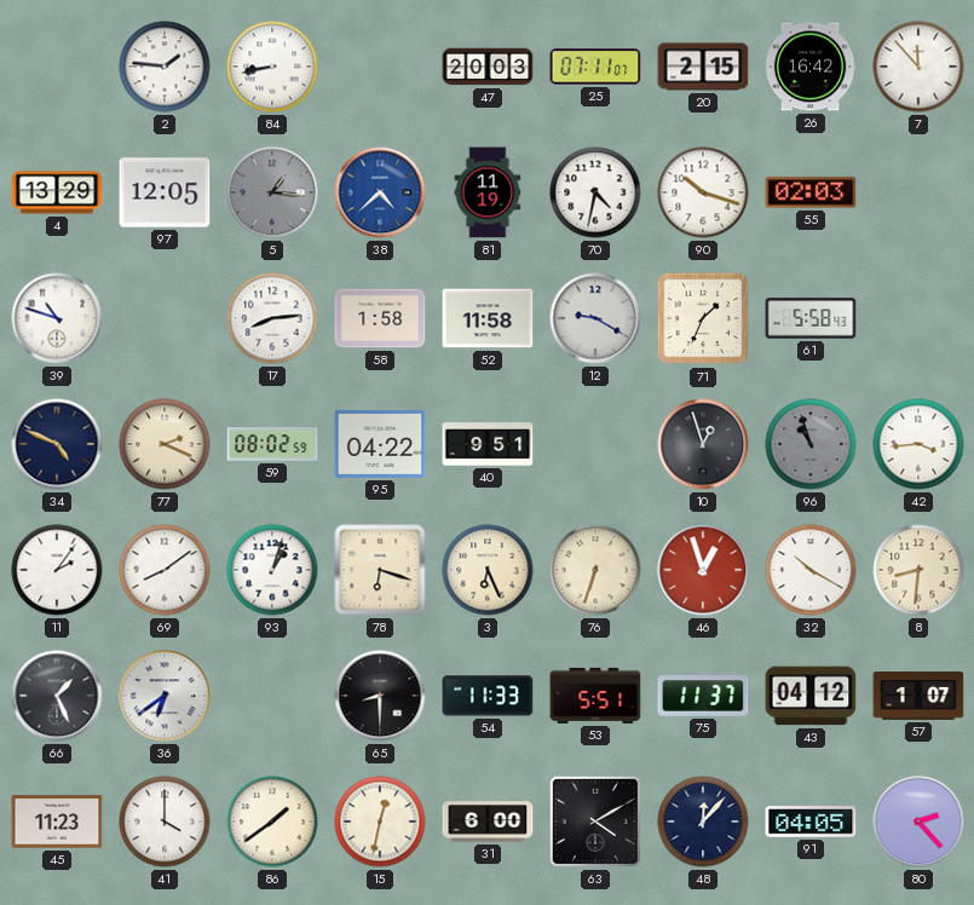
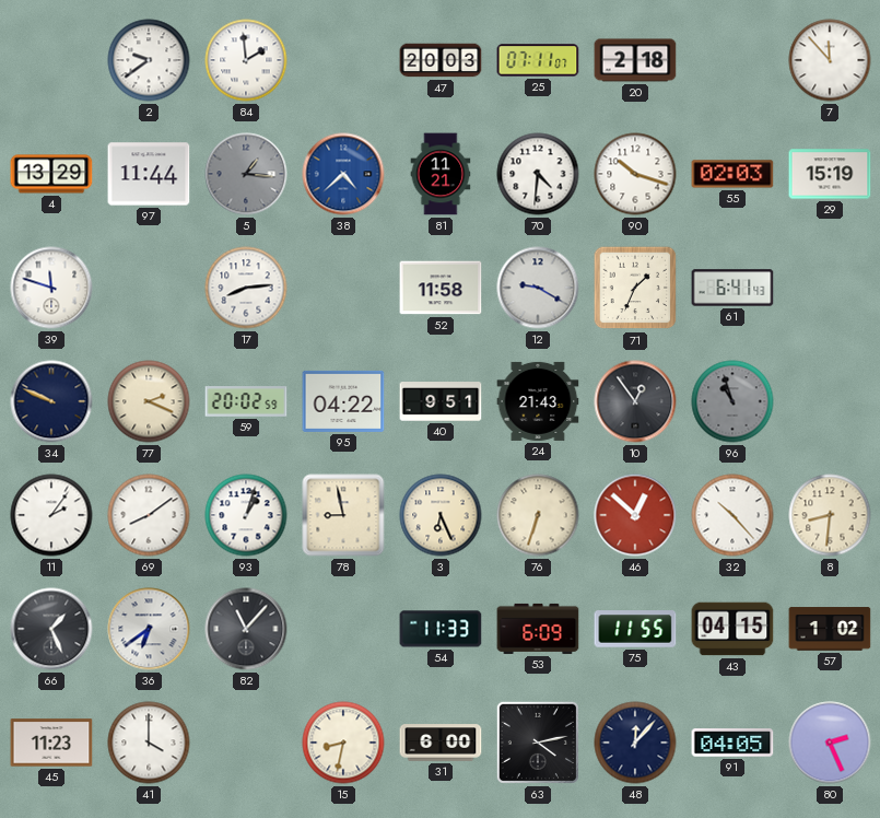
2: 1:46 -> 9:39
84: 8:43 -> 1:59
20: 2:15 -> 2:18
26: 16:42 -> none
97: 12:05 -> 11:44
81: 11:19 -> 11:21
70: 4:32 -> 4:31
29: none -> 15:19
39: 10:48 -> 11:48
58: 1:58 -> none
61: 5:58 -> 6:41
34: 4:49 -> 9:49
59: 08:02 -> 20:02
24: none -> 21:43
10: 12:57 -> 12:54
42: 3:44 -> none
78: 6:18 -> 8:58
46: 12:57 -> 12:52
32: 10:20 -> 10:23
82: none -> 11:07
65: 8:30 -> none
53: 5:51 -> 6:09
75: 11:37 -> 11:55
43: 04:12 -> 04:15
57: 1:07 -> 1:02
86: 1:39 -> none
15: 12:32 -> 8:32
63: 4:10 -> 4:13
80: 2:23 -> 2:26
